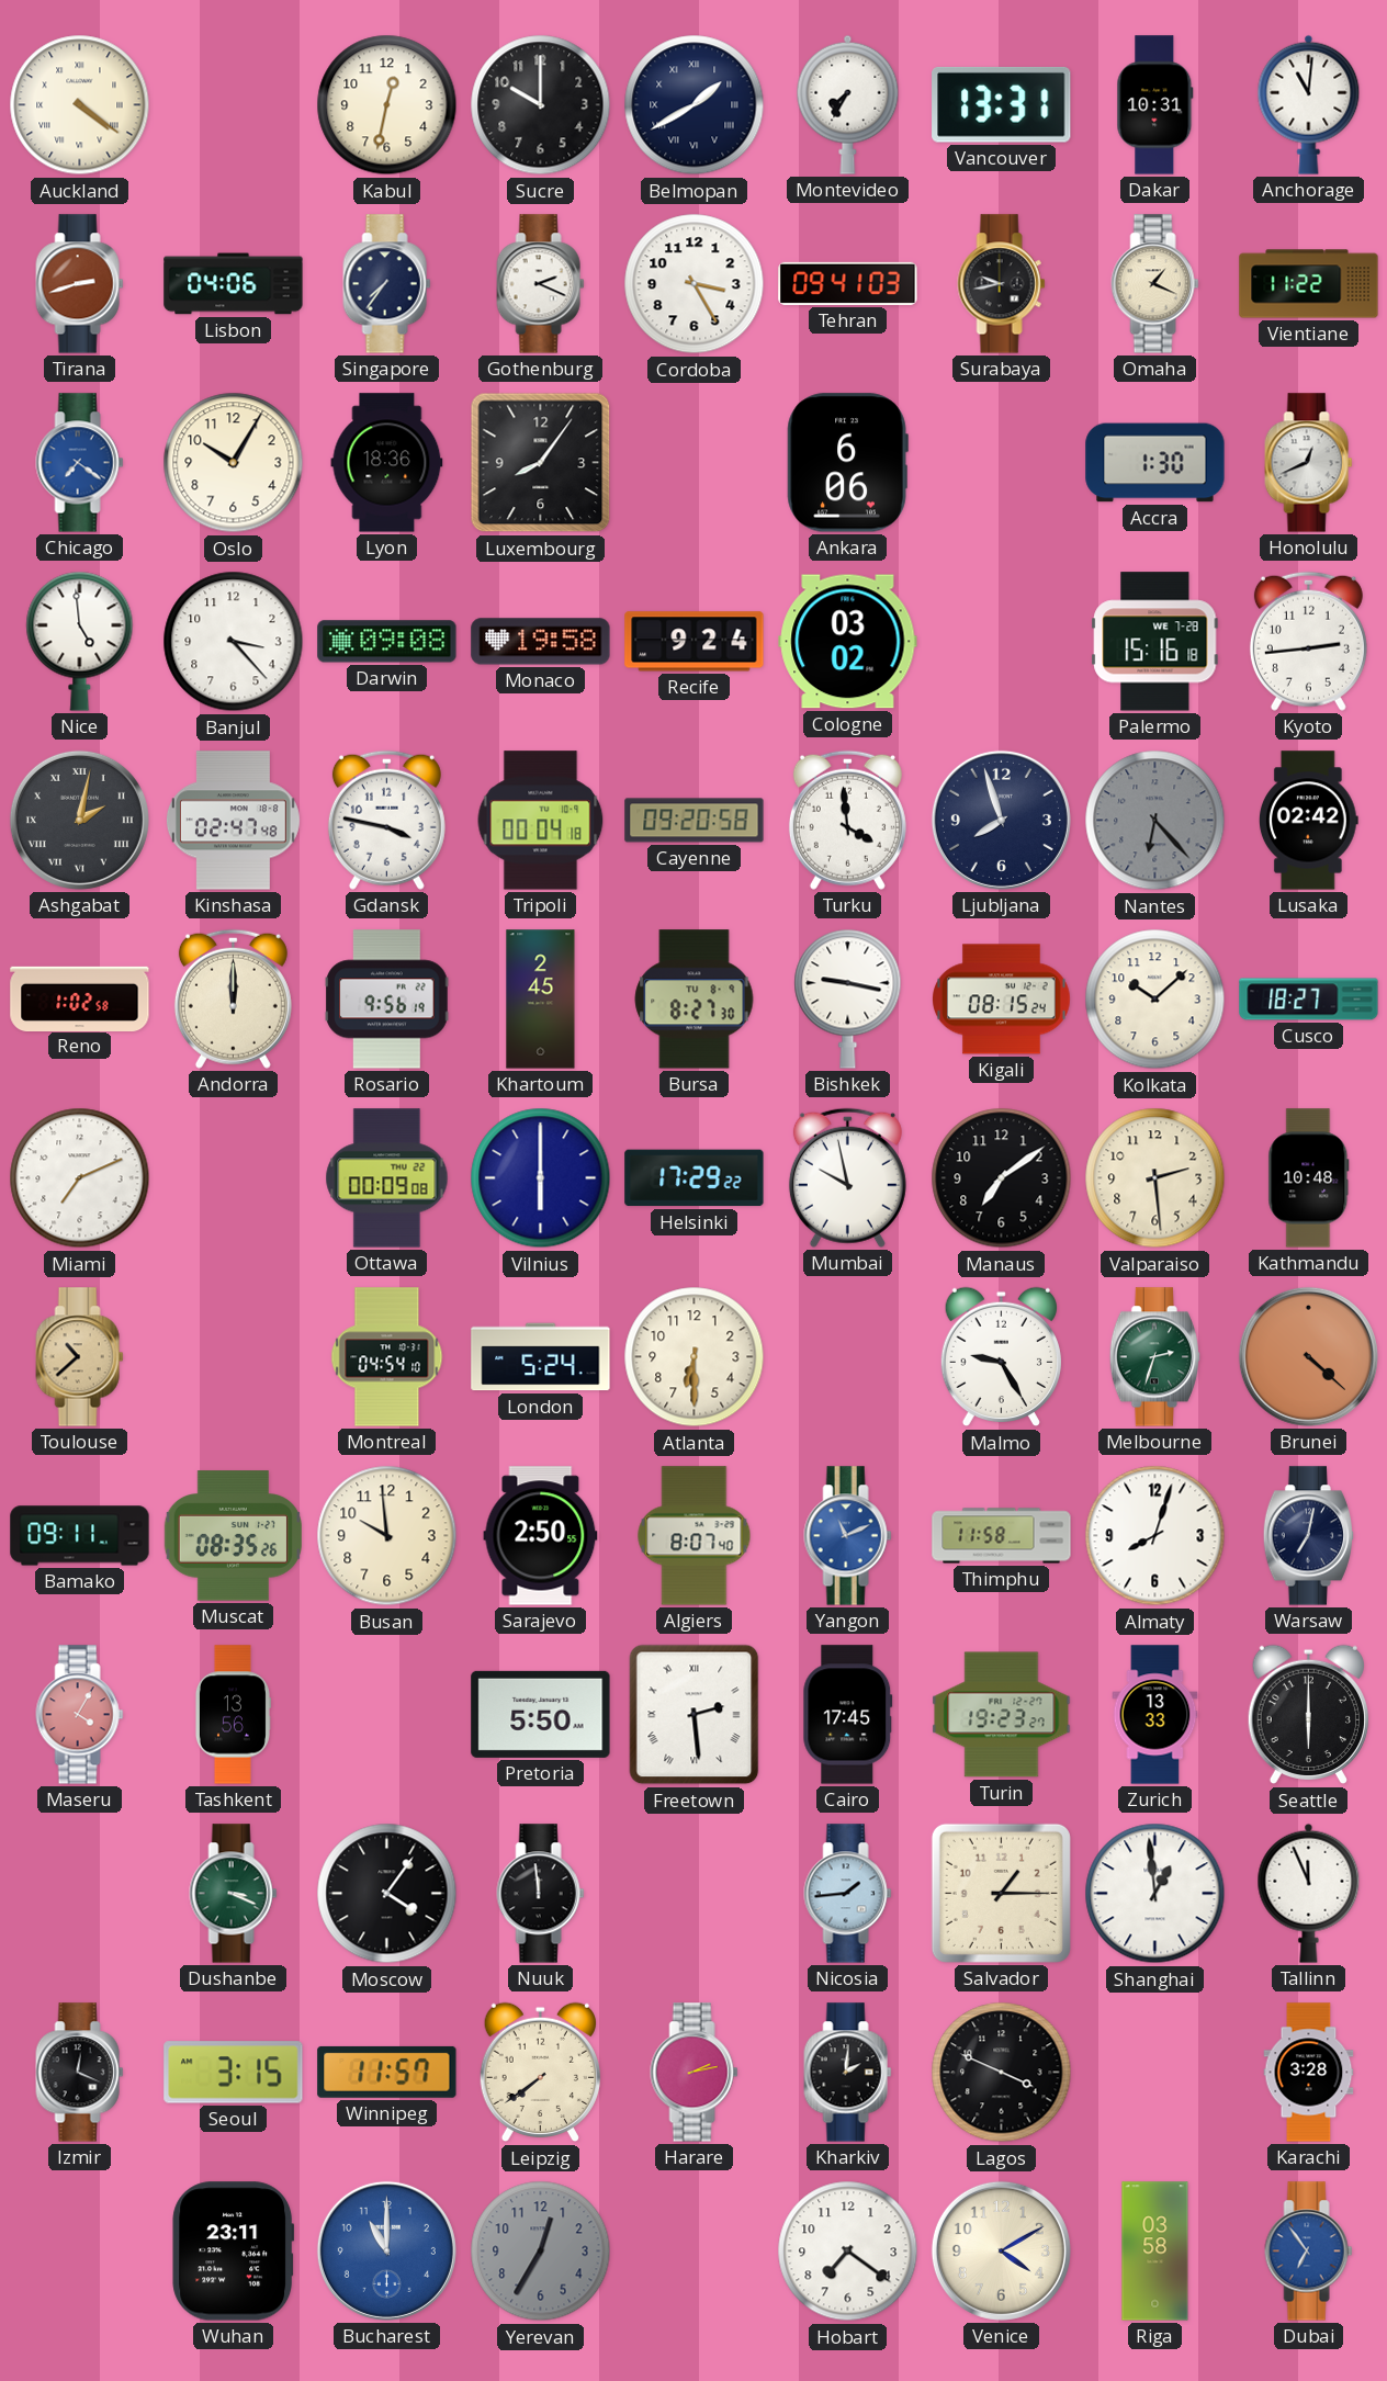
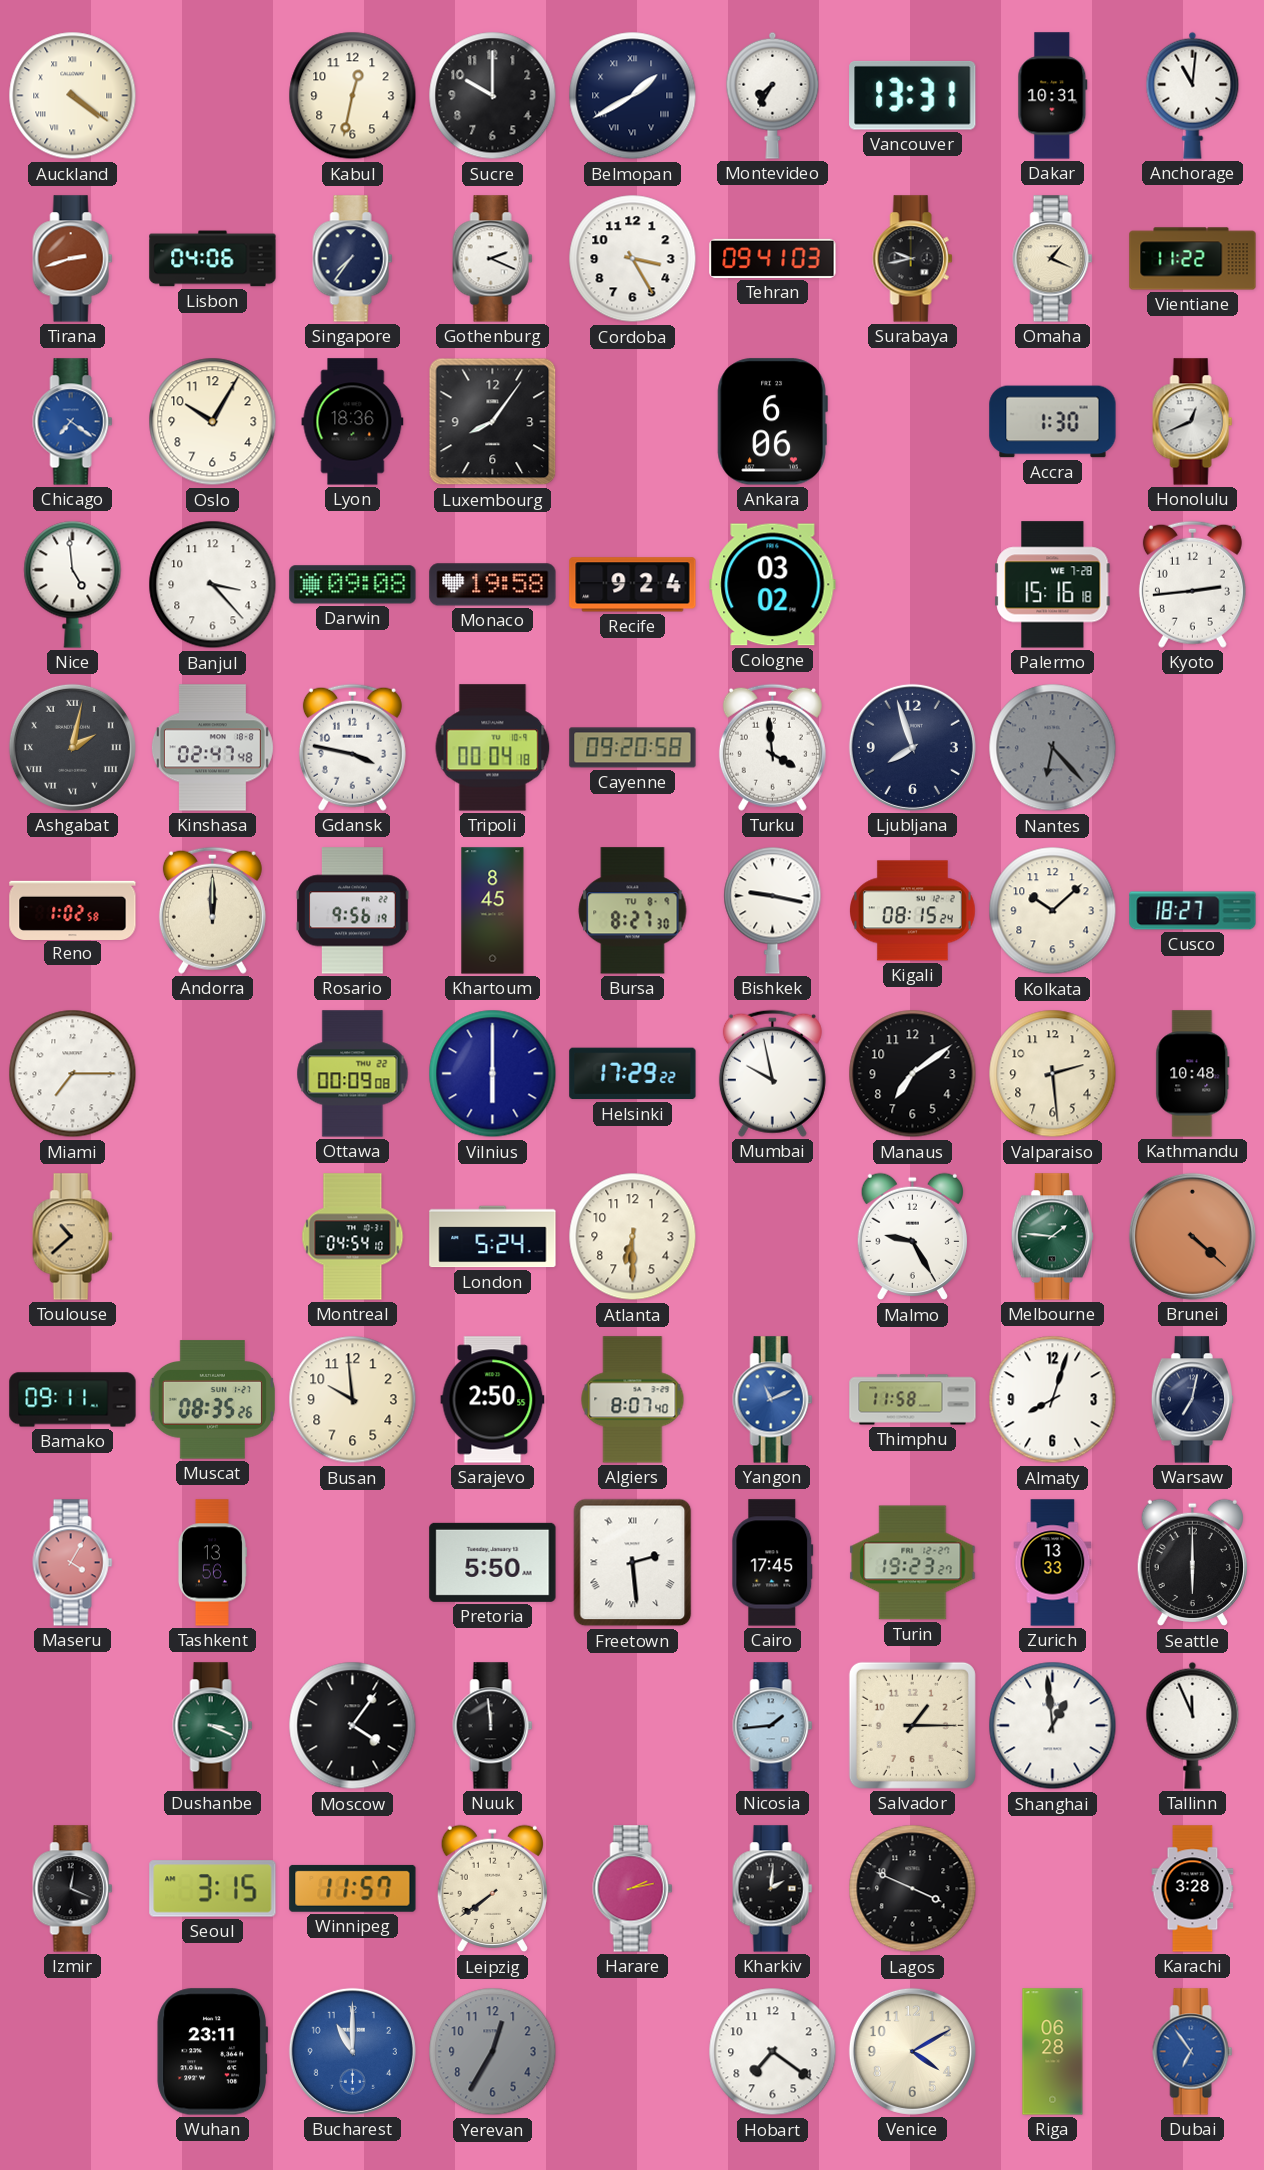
Lusaka: 02:42 -> none
Khartoum: 2:45 -> 8:45
Miami: 7:11 -> 7:15
Melbourne: 2:33 -> 1:46
Riga: 03:58 -> 06:28
